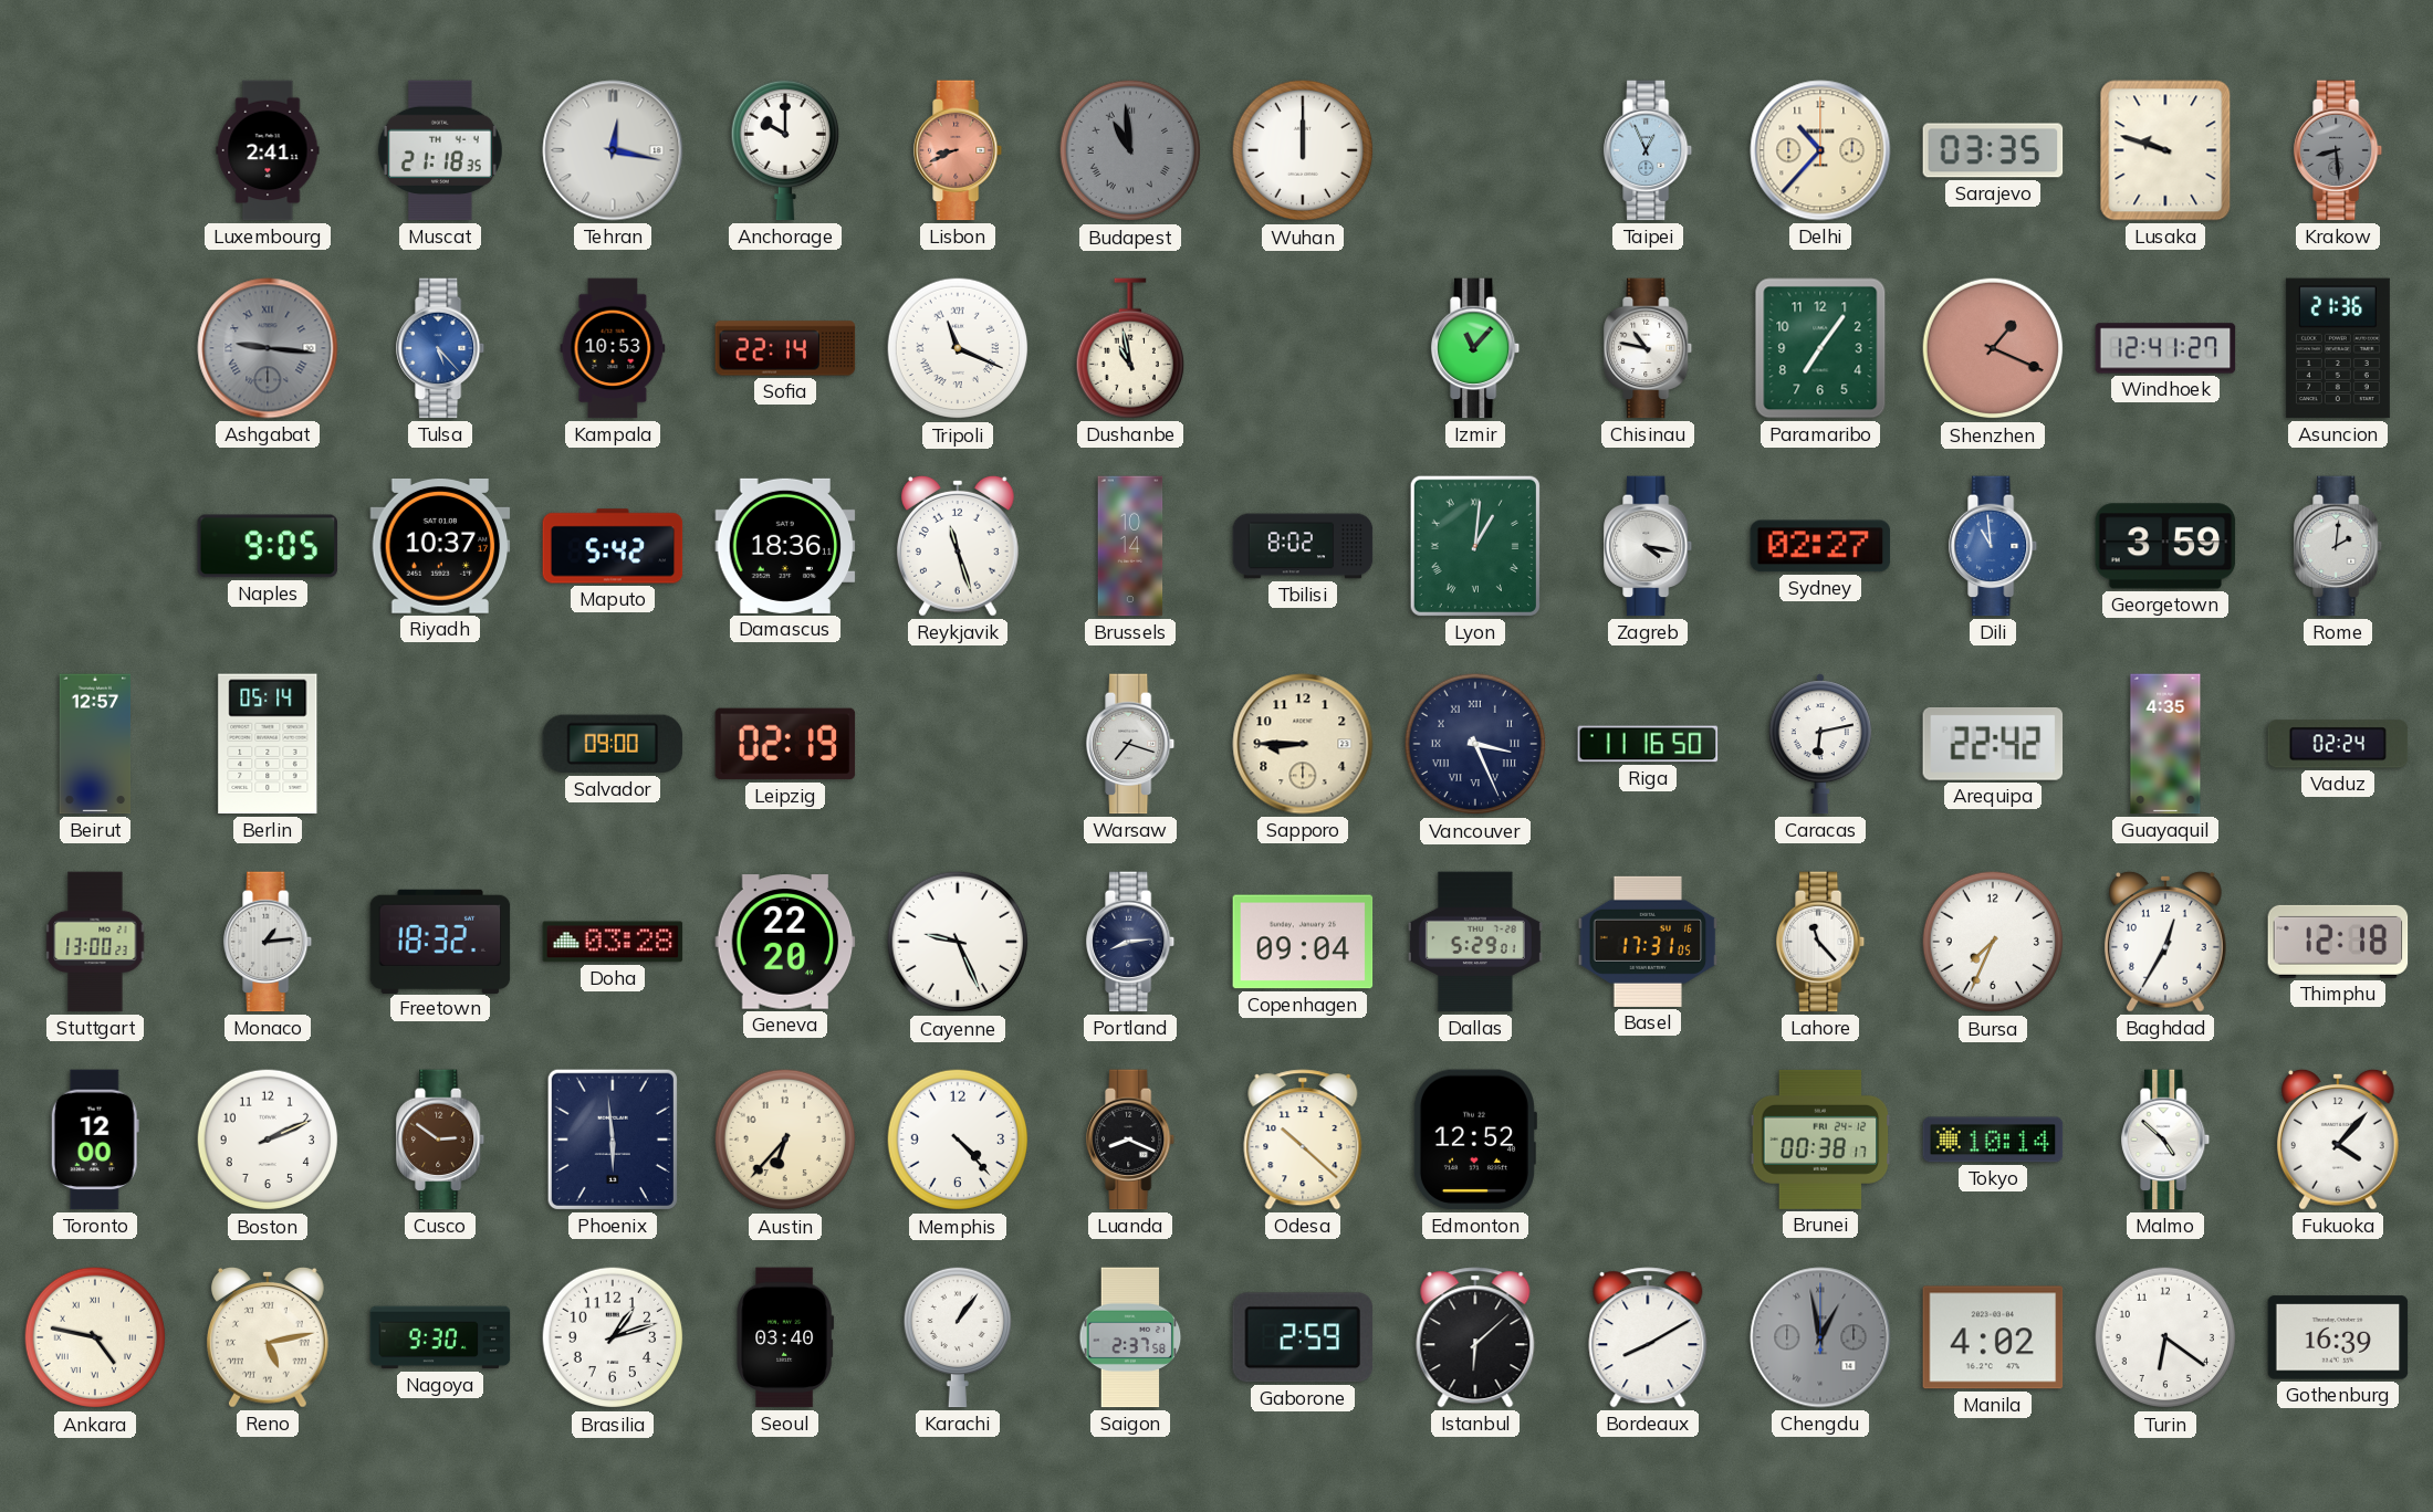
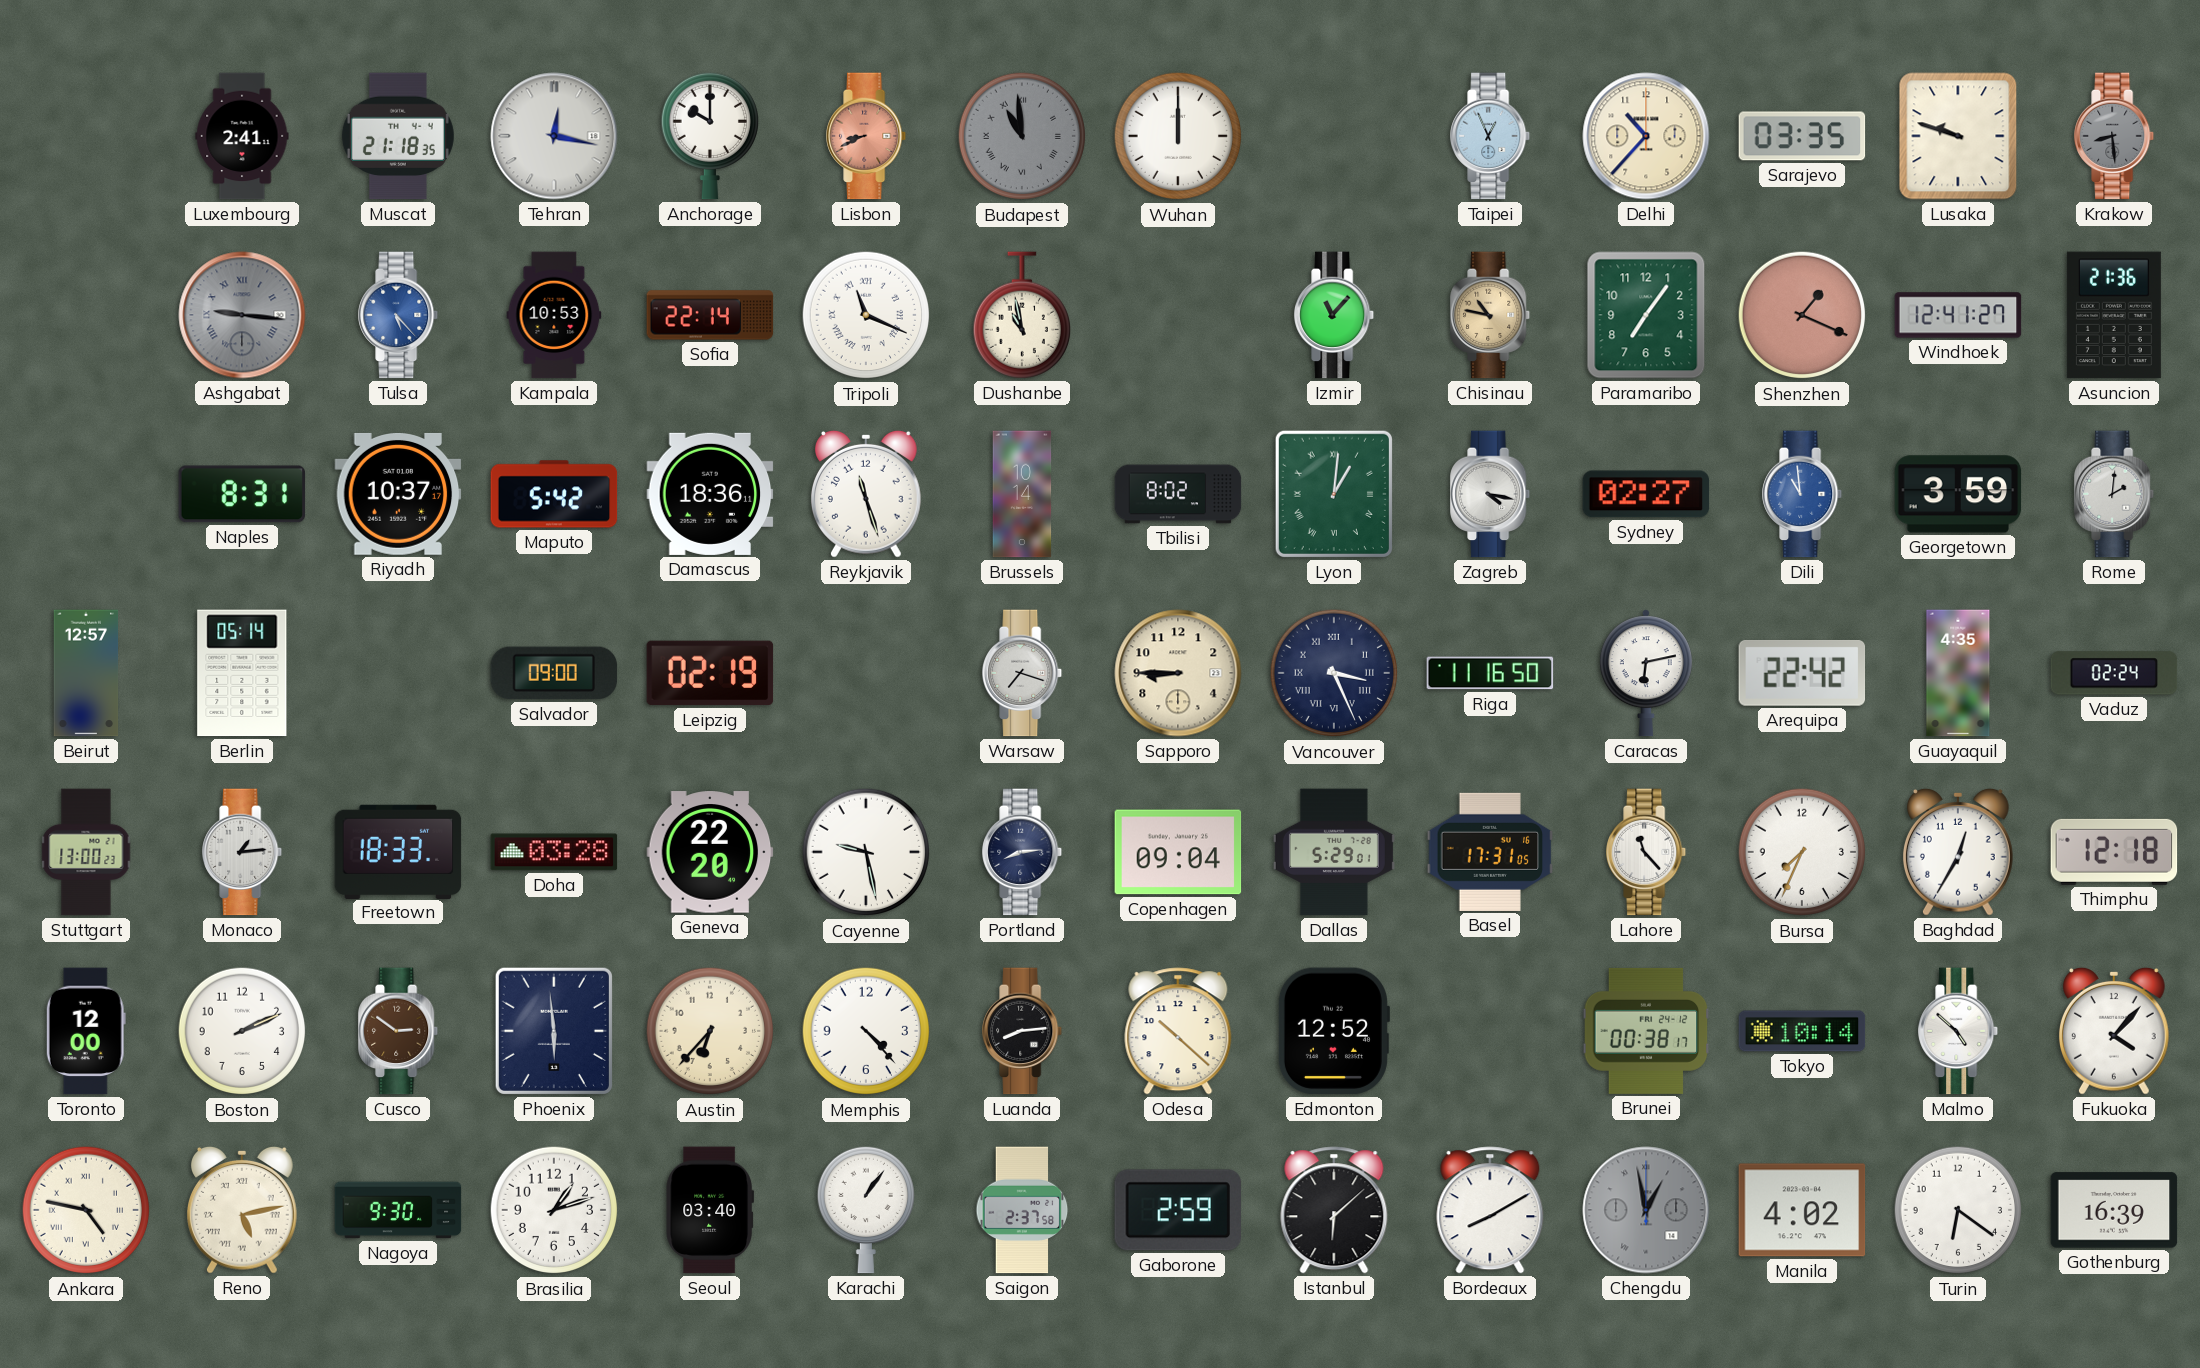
Chisinau dial: white -> champagne
Naples: 9:05 -> 8:31
Freetown: 18:32 -> 18:33
Cayenne: 9:26 -> 9:28
Luanda: 8:19 -> 8:14
